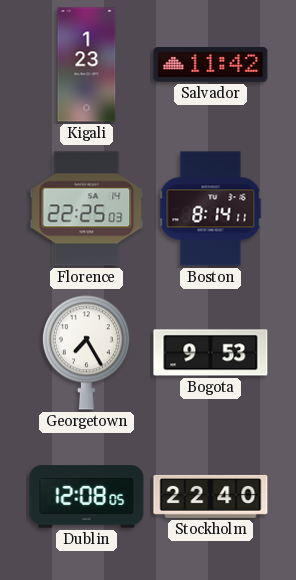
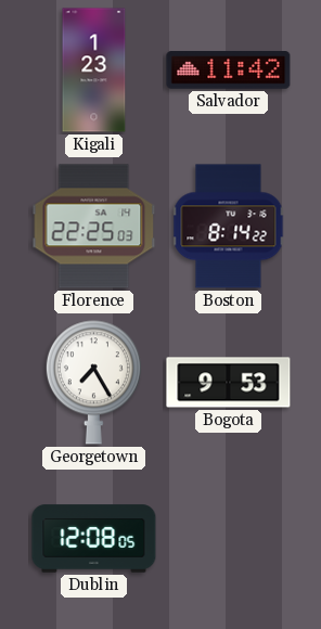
Boston: 8:14:11 -> 8:14:22
Stockholm: 22:40 -> none
